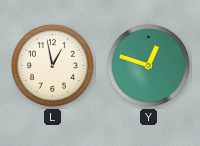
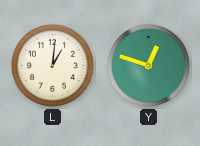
L: 12:58 -> 1:01
